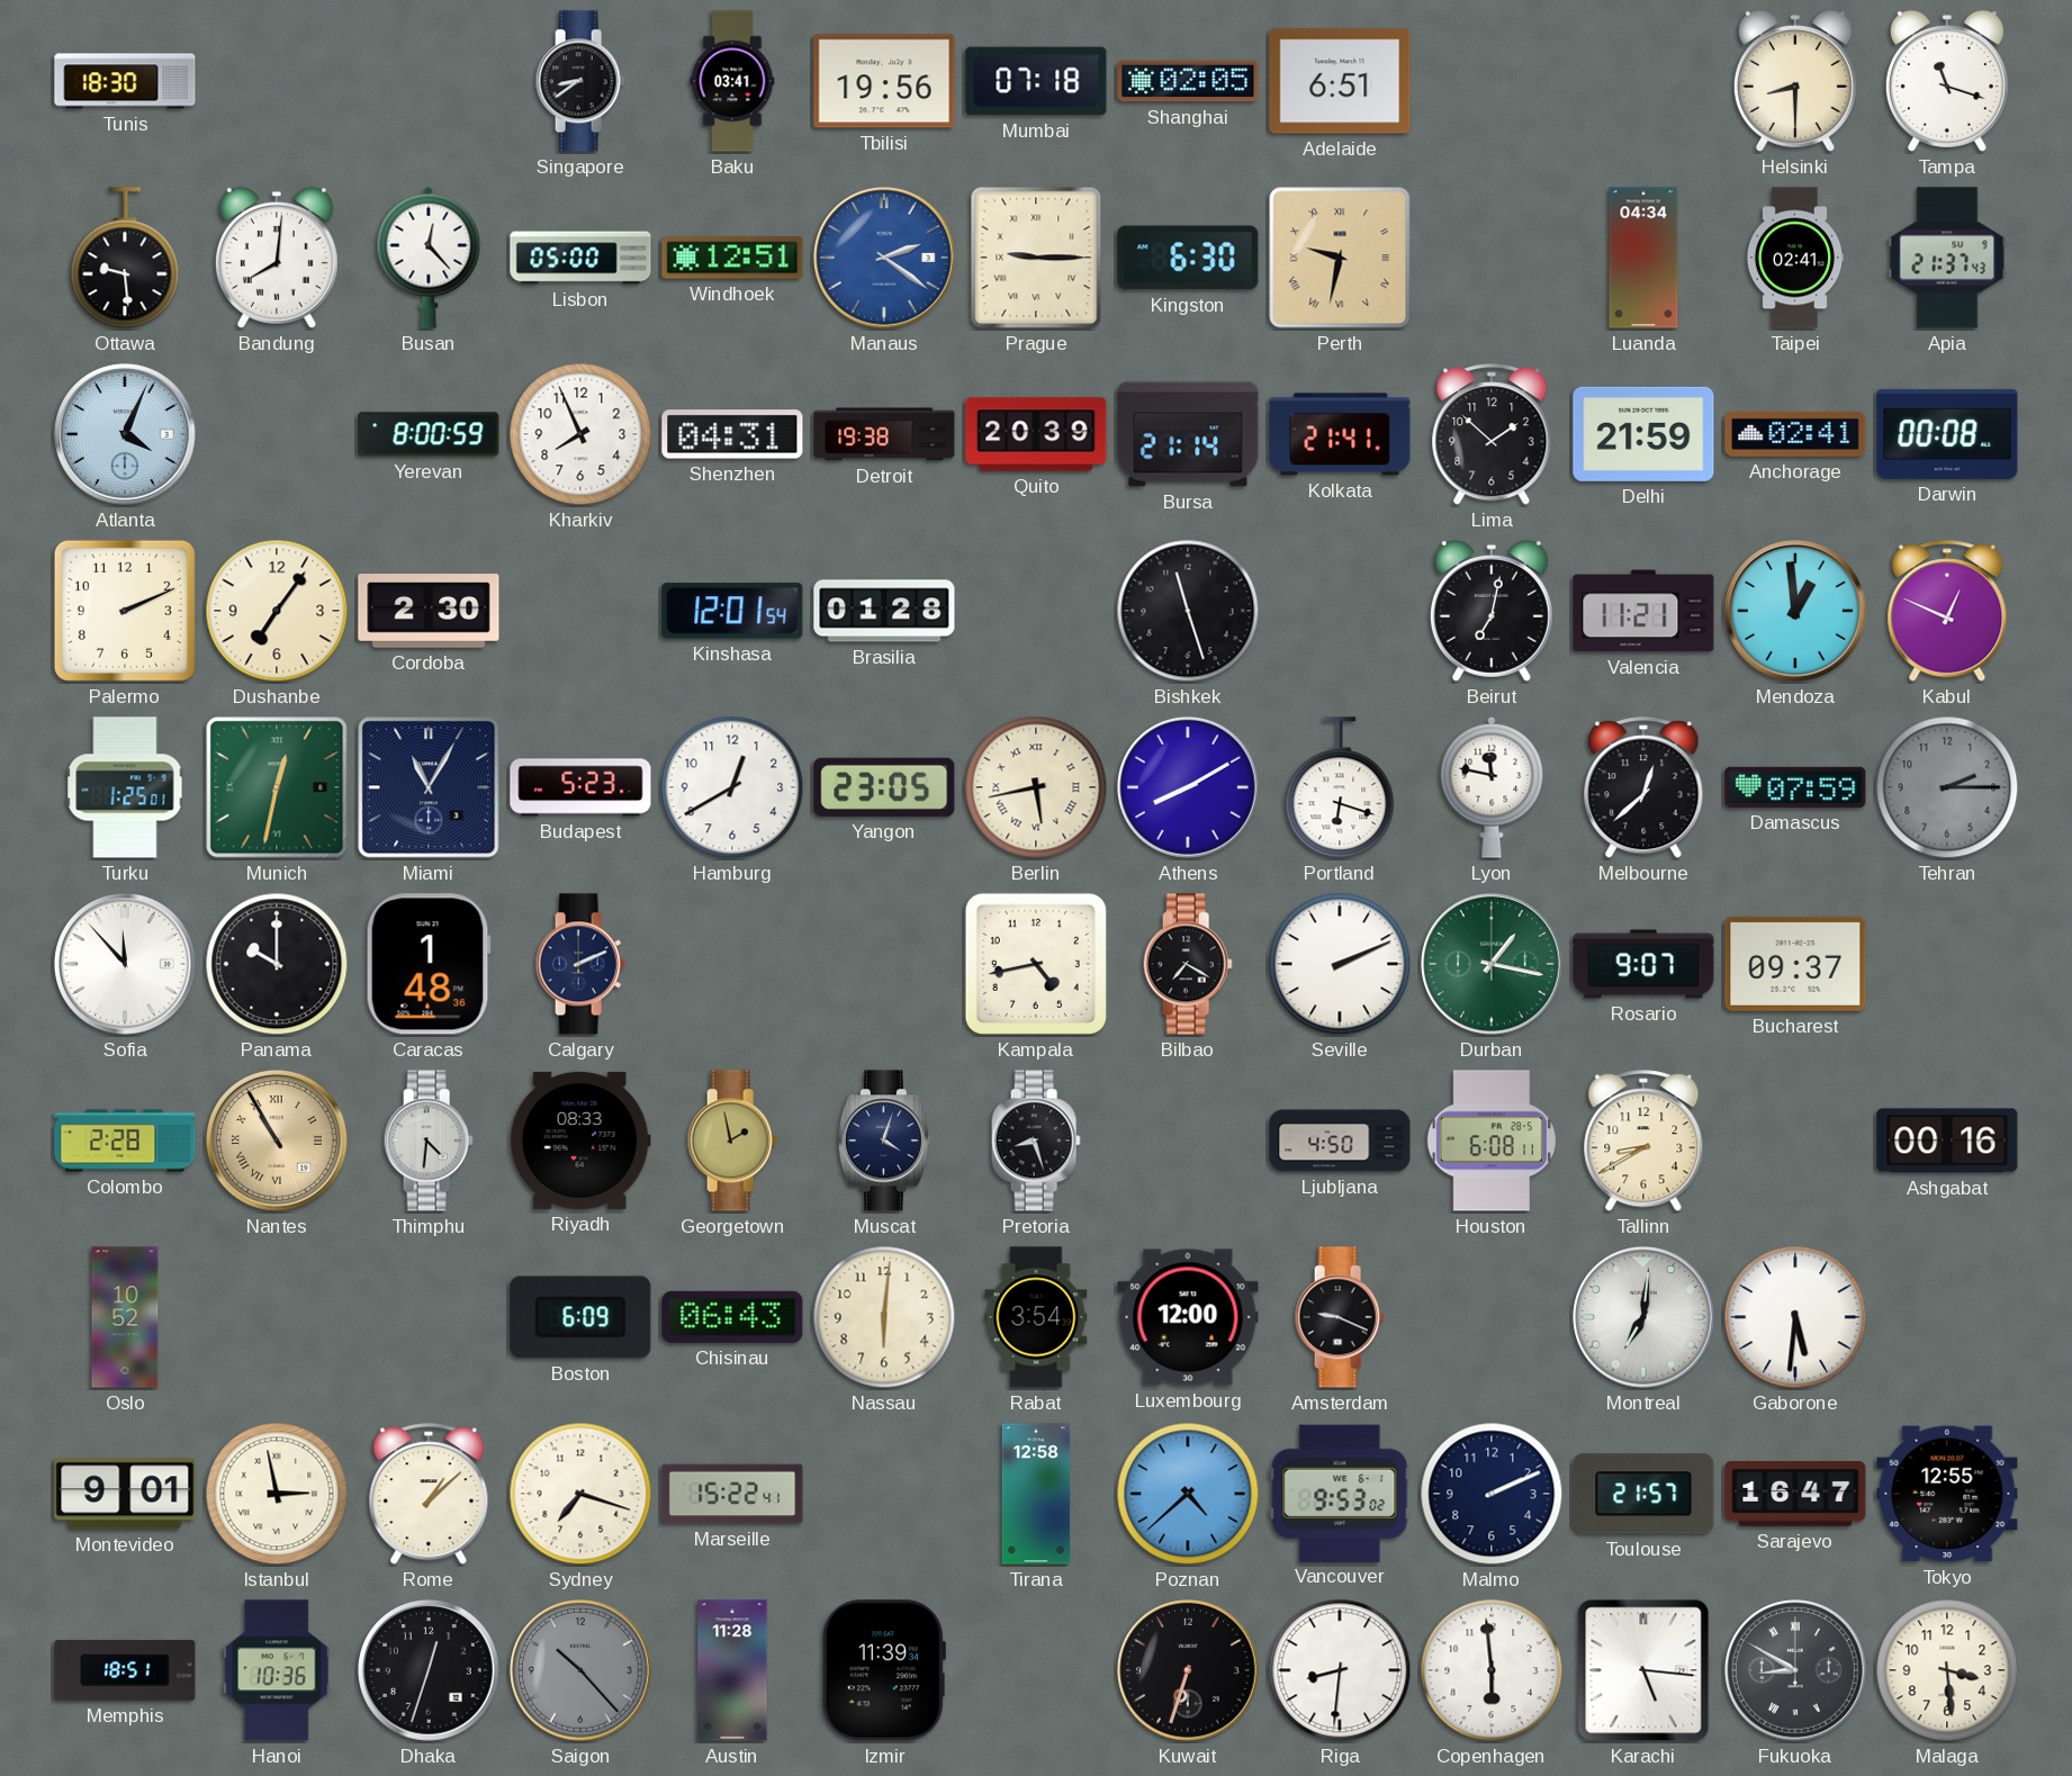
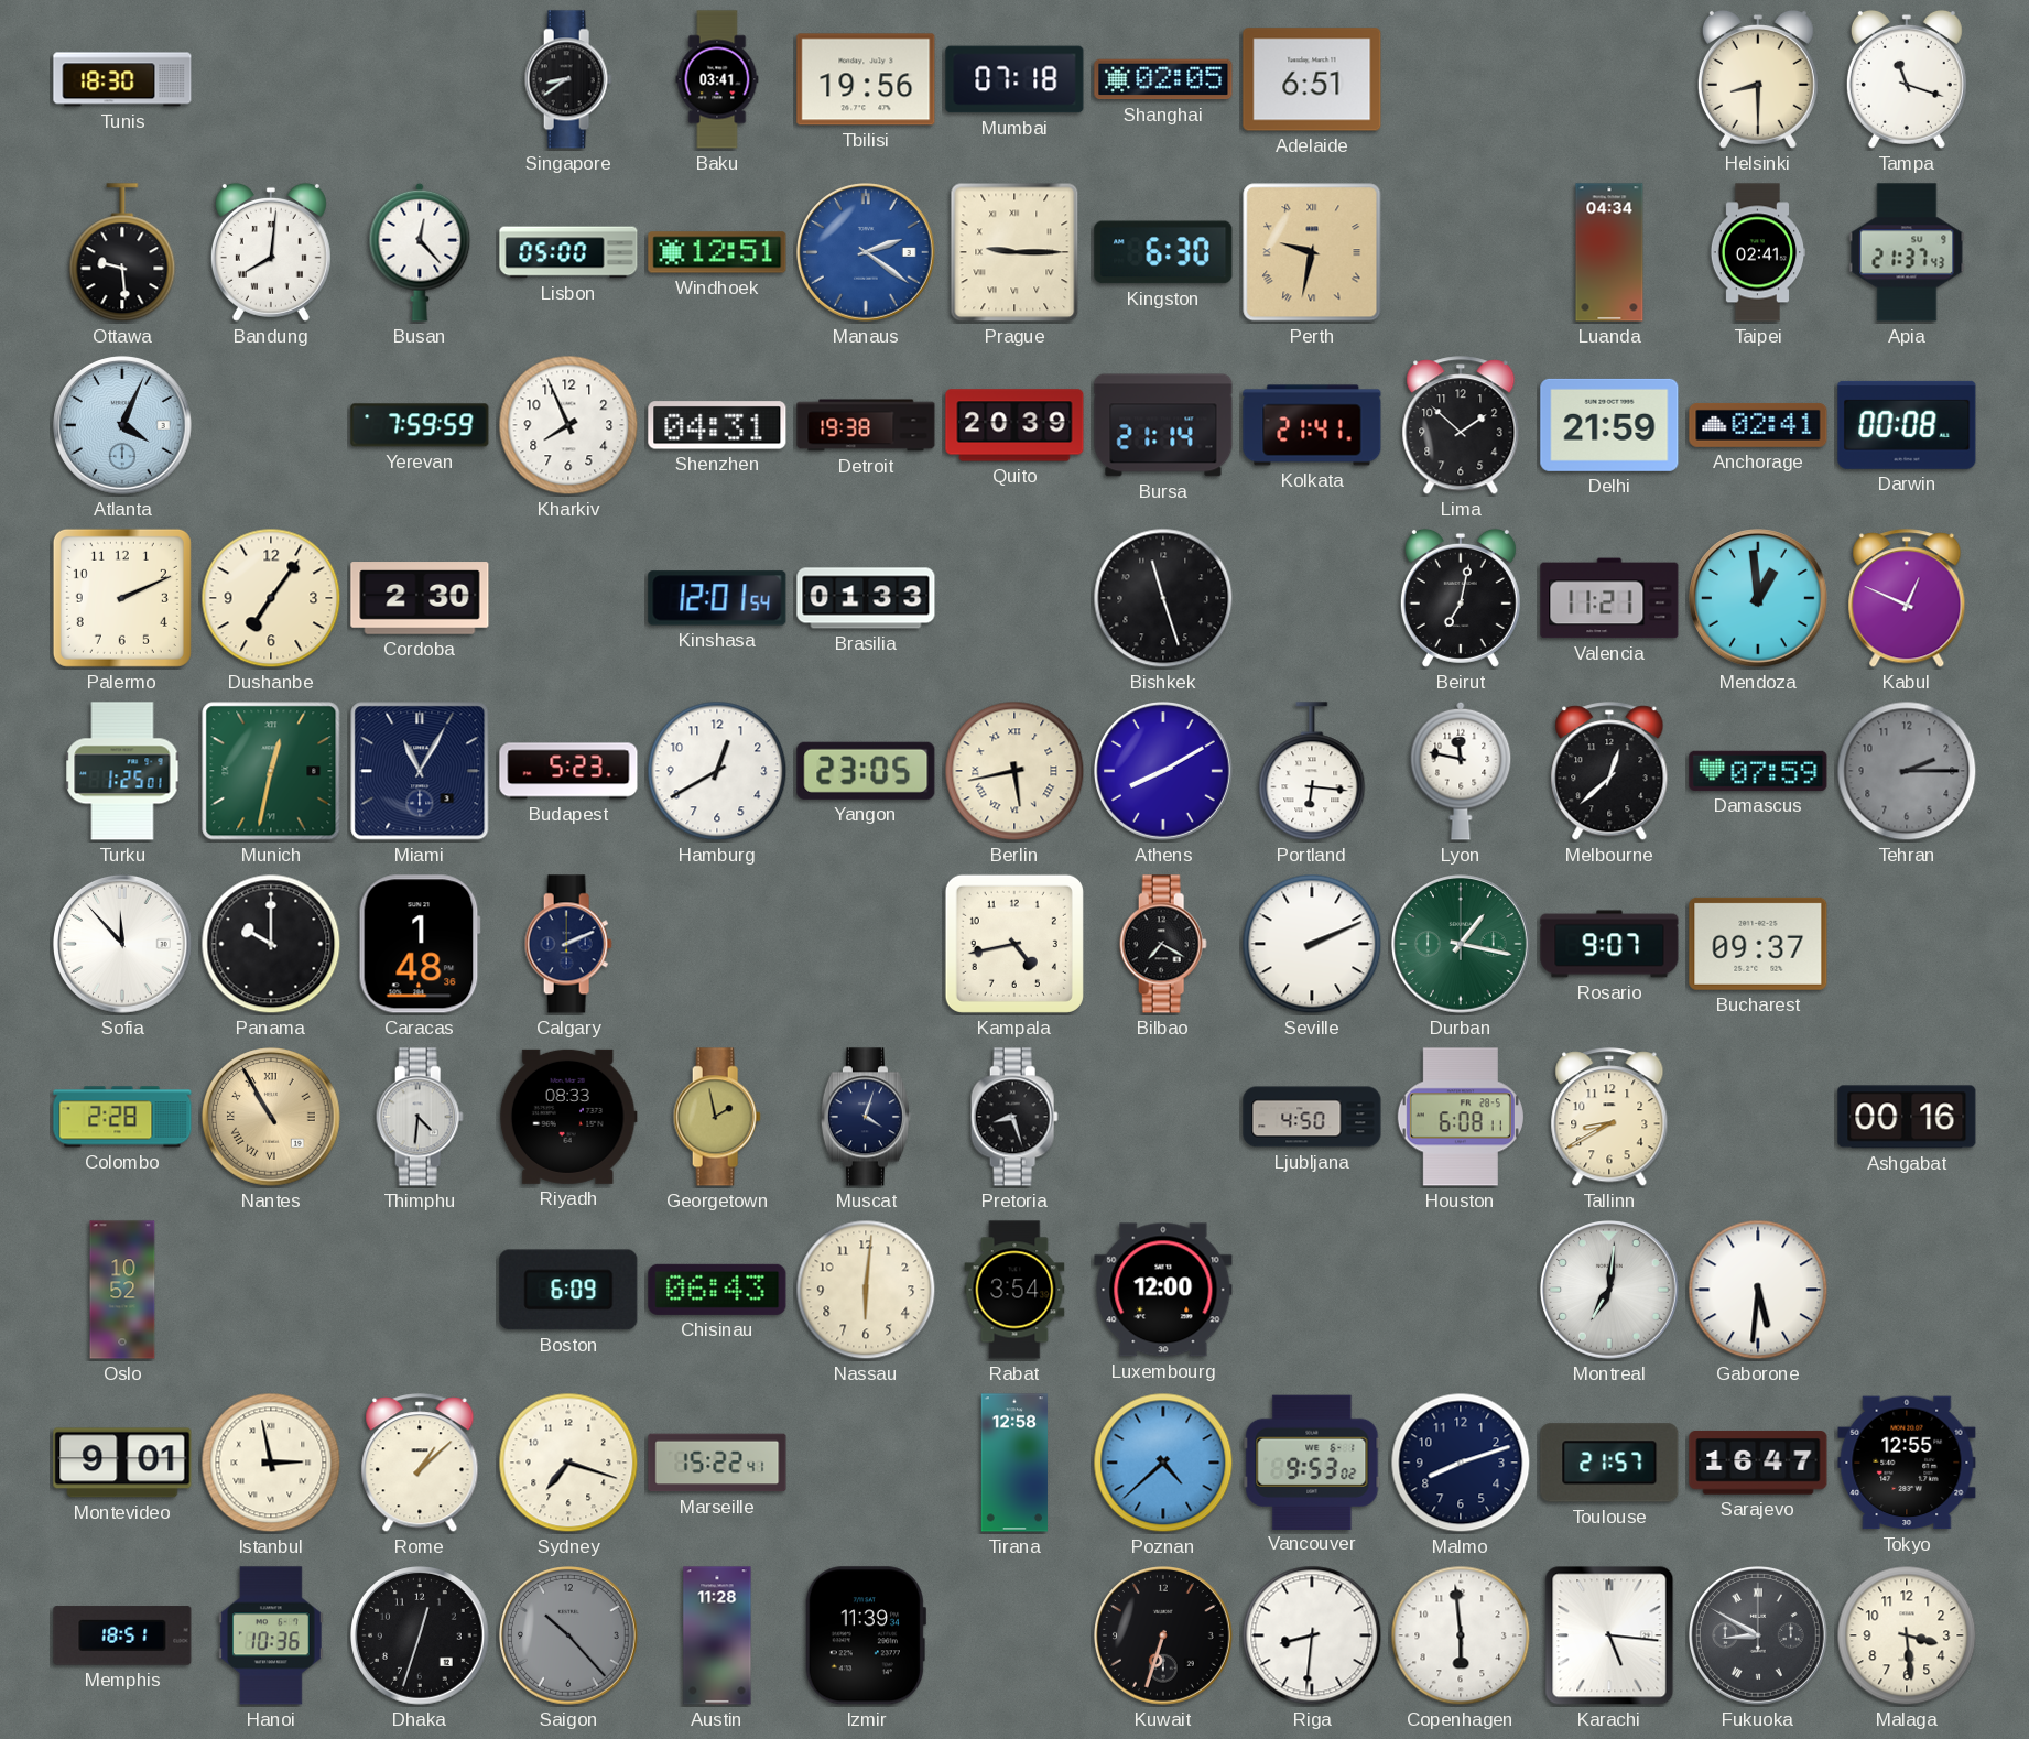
Yerevan: 8:00 -> 7:59
Brasilia: 01:28 -> 01:33
Portland: 6:18 -> 6:16
Amsterdam: 9:19 -> none
Malmo: 2:11 -> 8:12
